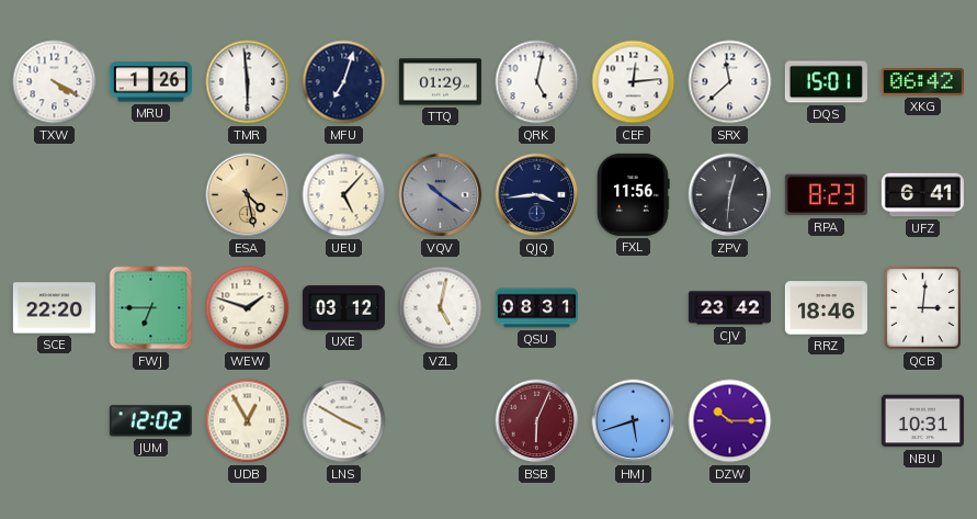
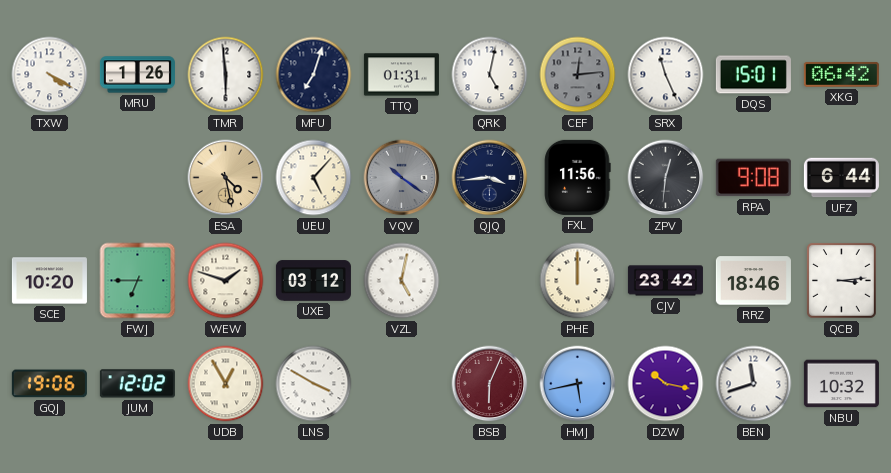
TTQ: 01:29 -> 01:31
CEF dial: white -> grey
SRX: 11:38 -> 11:26
RPA: 8:23 -> 9:08
UFZ: 6:41 -> 6:44
SCE: 22:20 -> 10:20
QSU: 08:31 -> none
PHE: none -> 12:00
QCB: 3:01 -> 3:14
GQJ: none -> 19:06
HMJ: 5:42 -> 5:43
DZW: 10:15 -> 10:17
BEN: none -> 11:42
NBU: 10:31 -> 10:32
